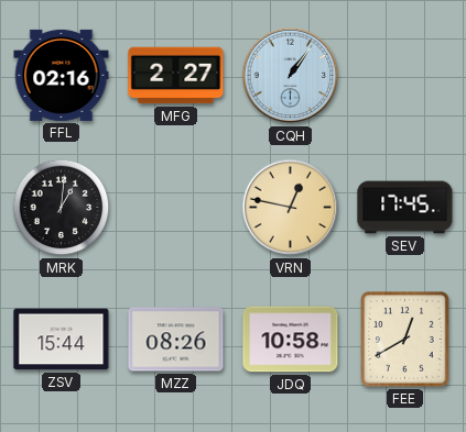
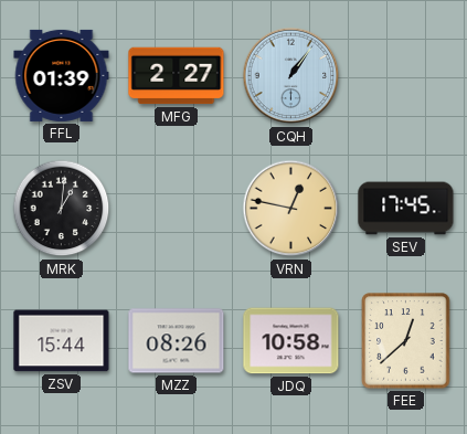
FFL: 02:16 -> 01:39
FEE: 12:40 -> 12:38
